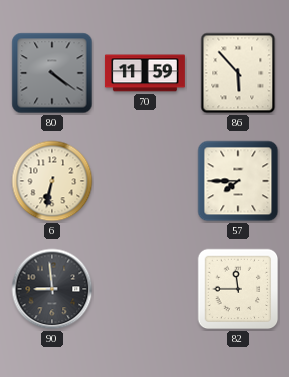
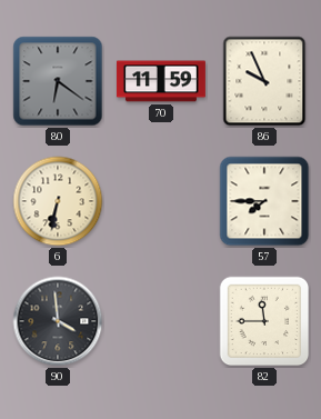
80: 4:21 -> 6:21
86: 5:53 -> 9:56
90: 8:59 -> 3:59
